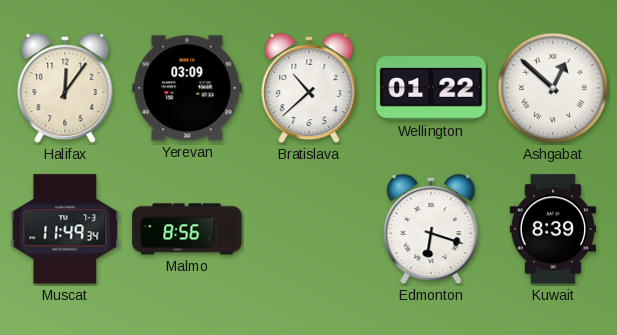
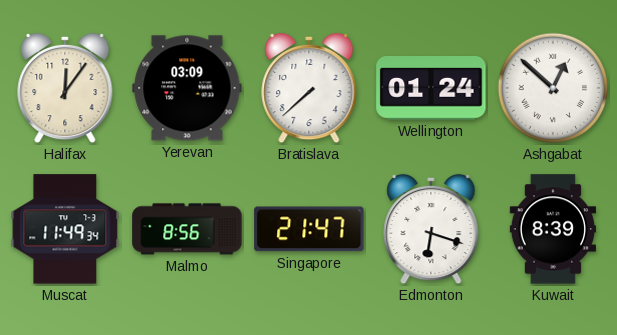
Bratislava: 10:38 -> 7:38
Wellington: 01:22 -> 01:24
Singapore: none -> 21:47
